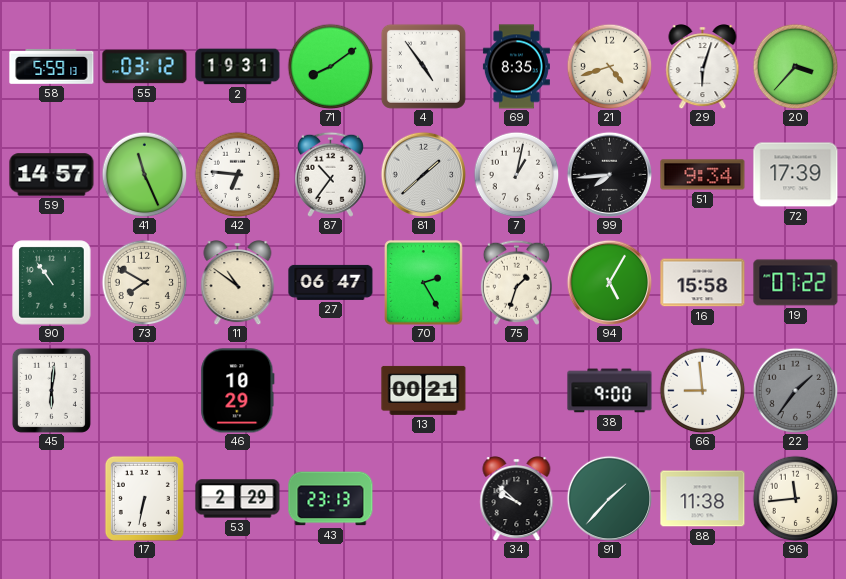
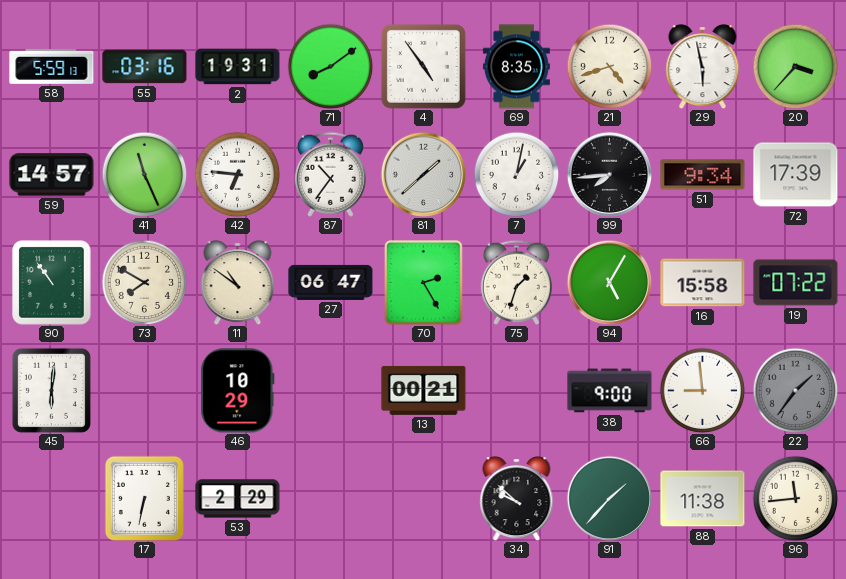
55: 03:12 -> 03:16
29: 6:03 -> 5:58
43: 23:13 -> none
